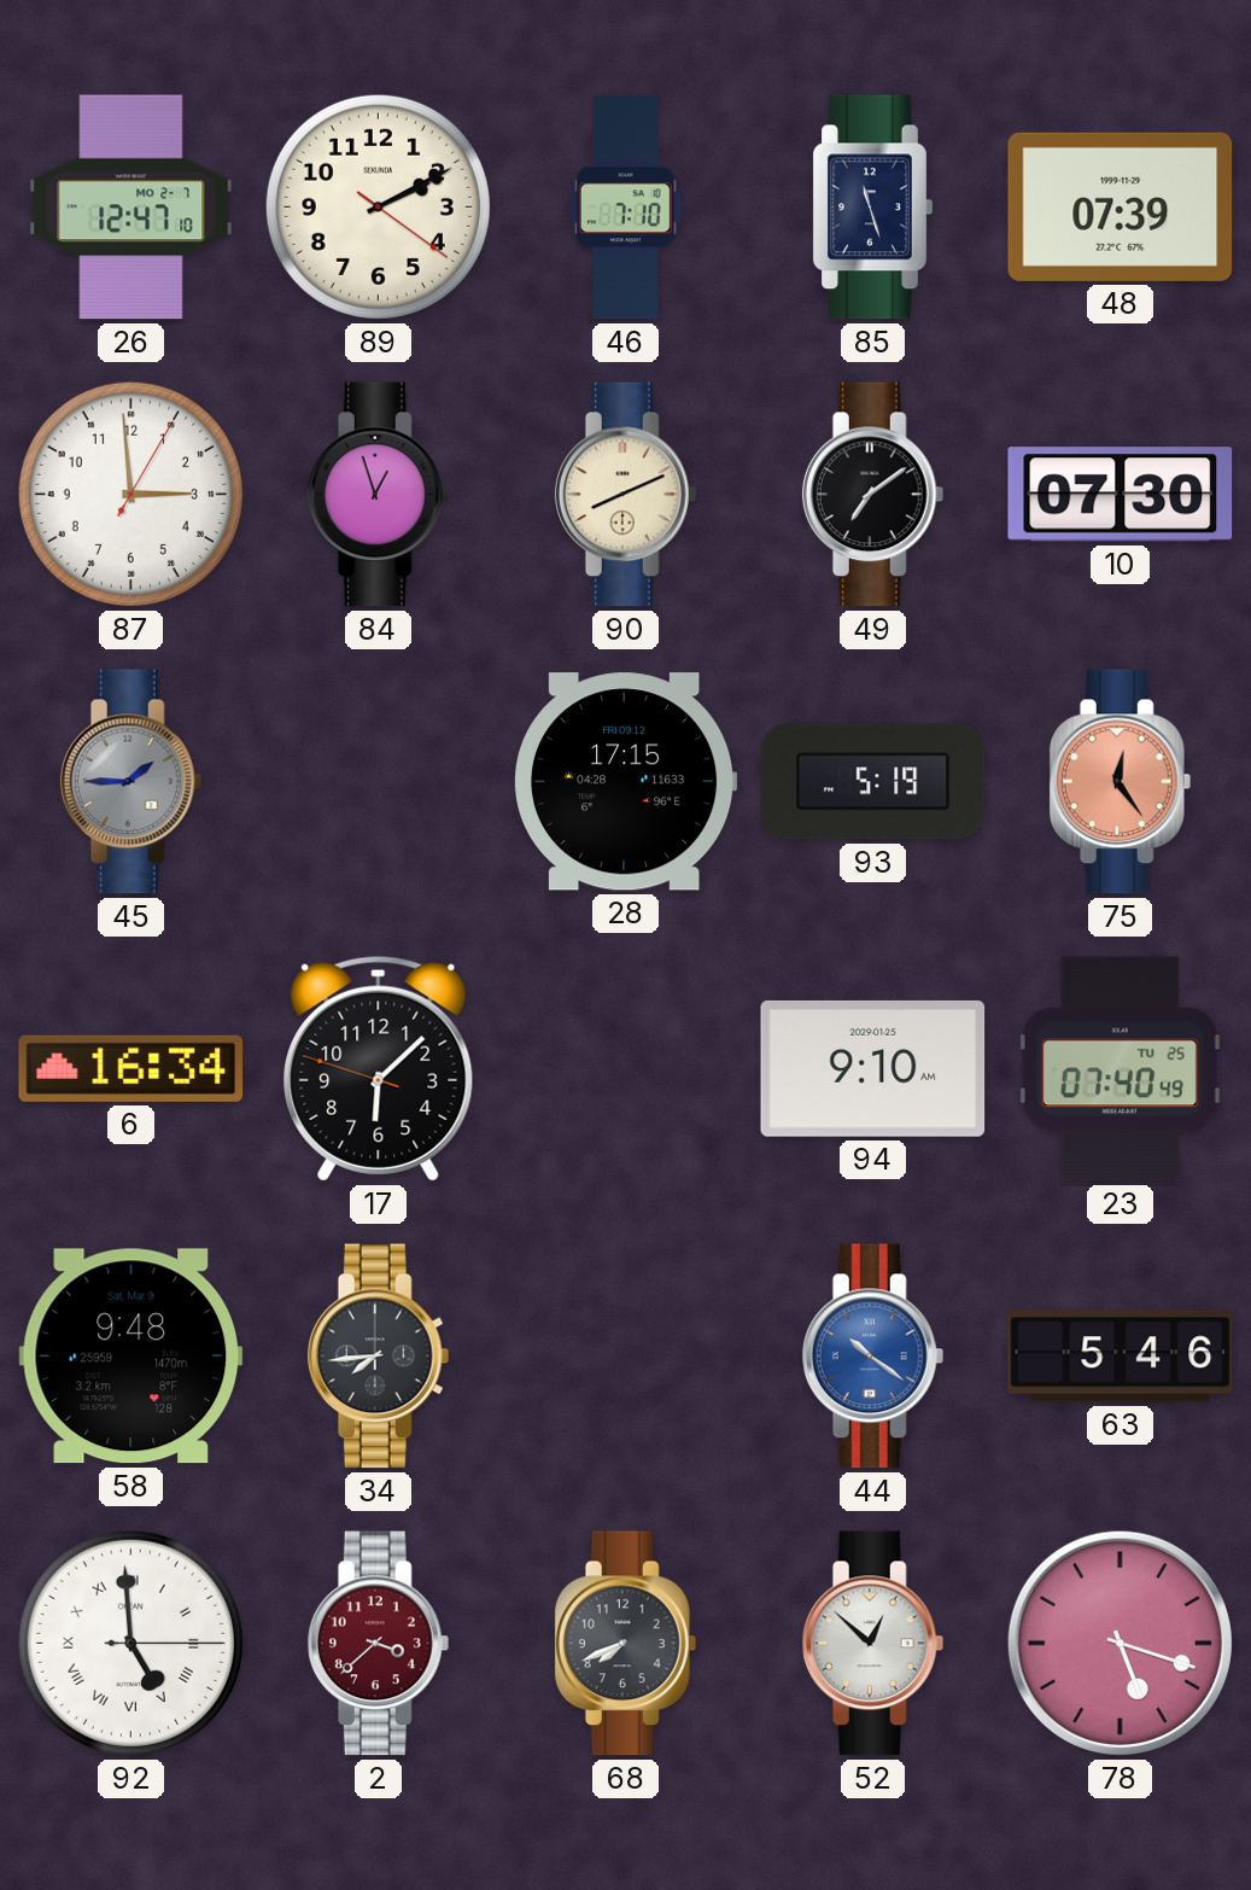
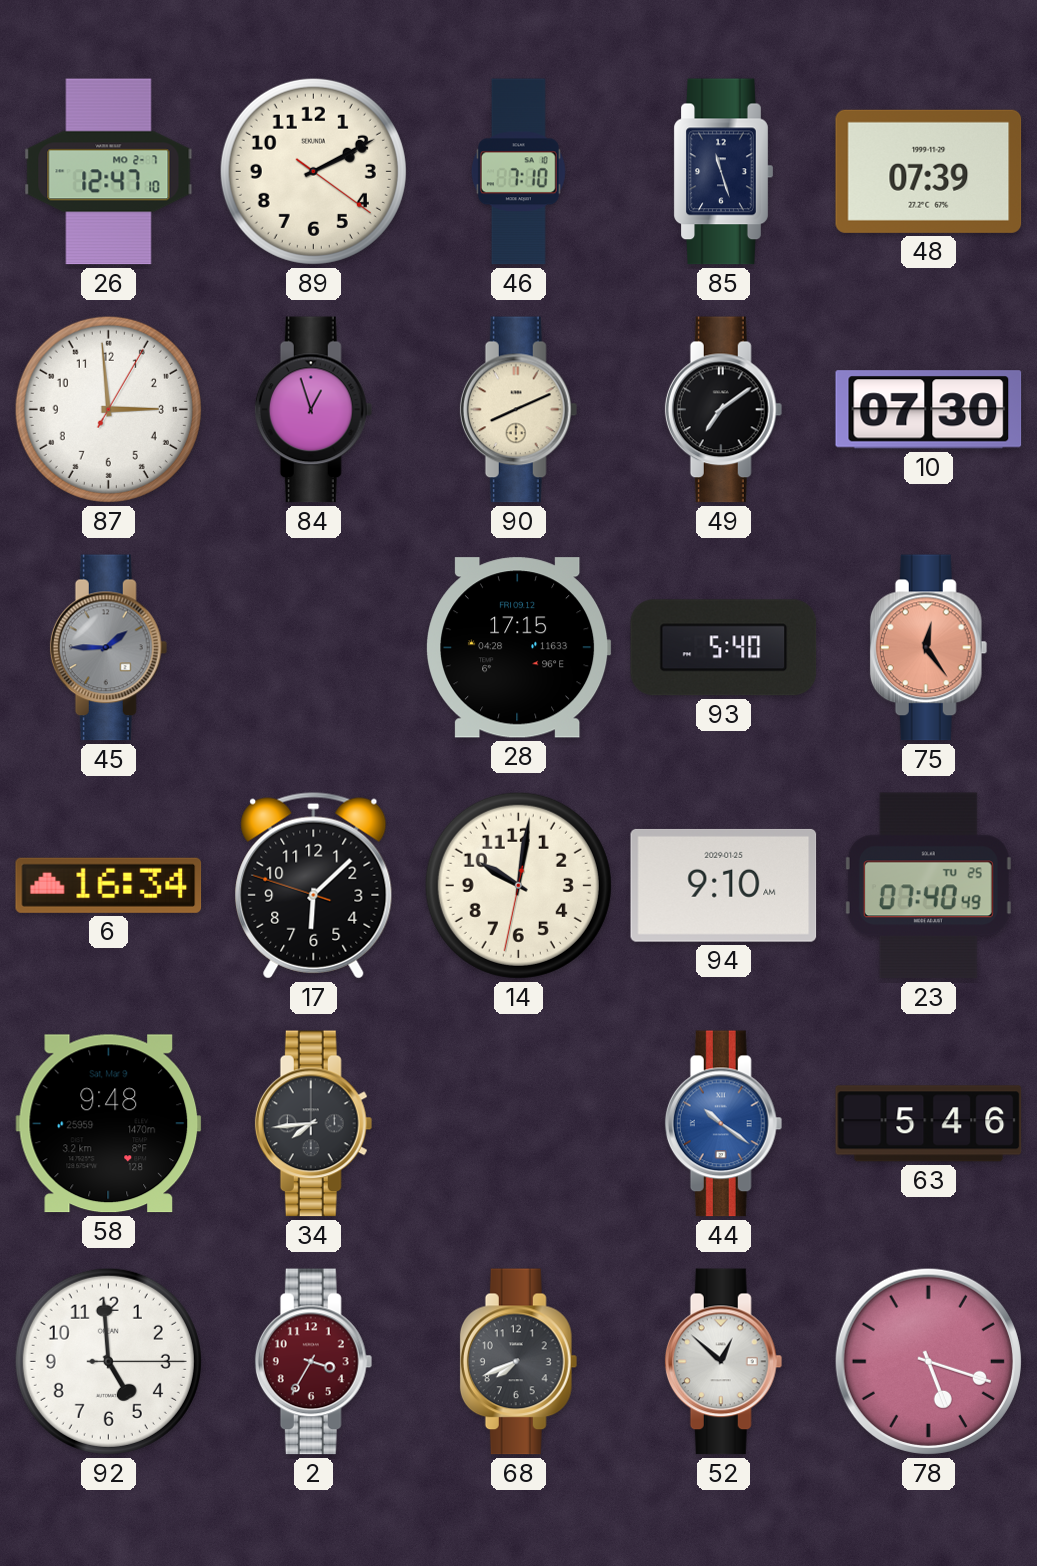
93: 5:19 -> 5:40
14: none -> 10:01
92 numerals: Roman -> Arabic
2: 3:38 -> 3:35
